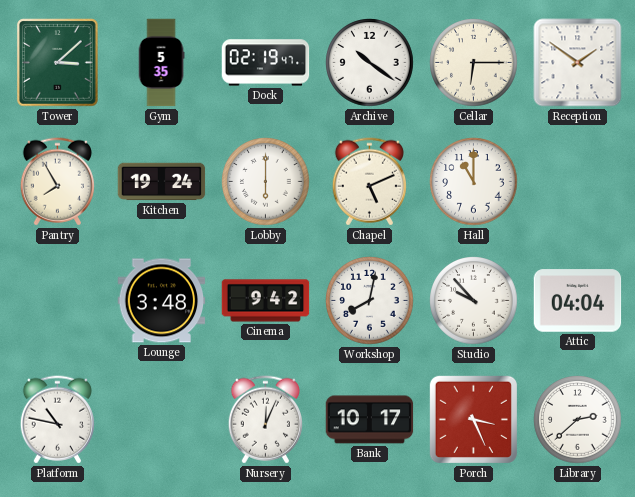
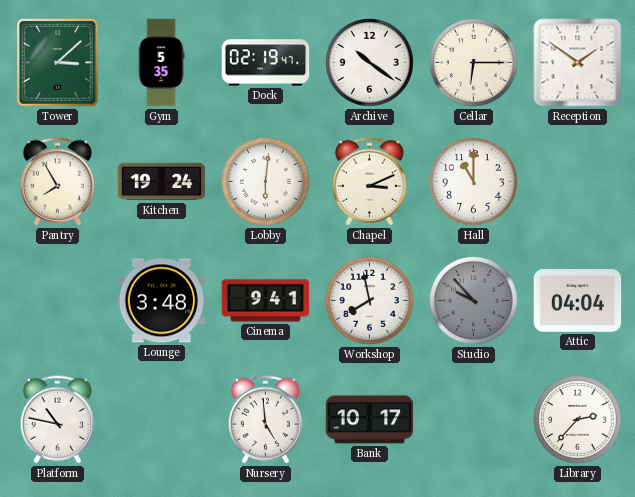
Lobby: 6:00 -> 6:01
Chapel: 5:11 -> 3:11
Cinema: 9:42 -> 9:41
Workshop: 8:02 -> 7:58
Studio dial: white -> grey
Nursery: 12:04 -> 4:59
Porch: 3:26 -> none
Library: 2:38 -> 2:37
